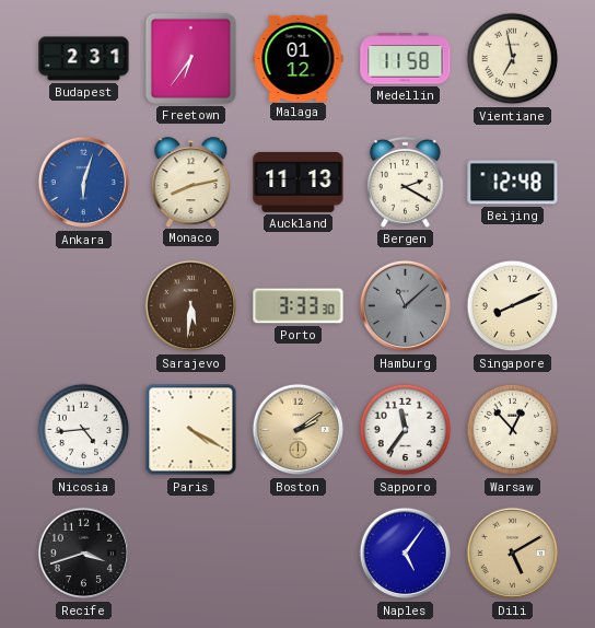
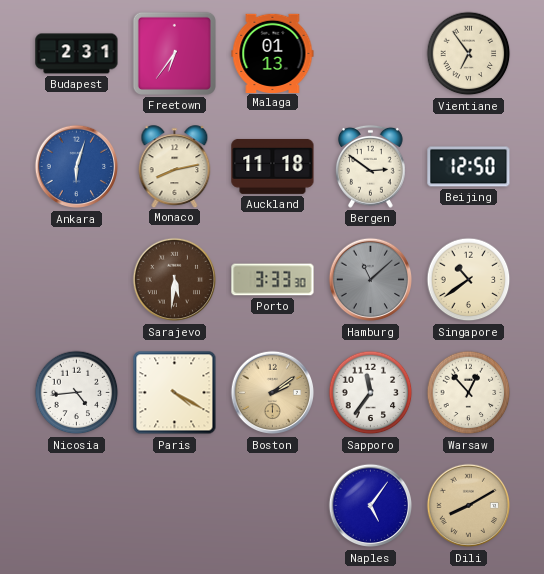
Malaga: 01:12 -> 01:13
Medellin: 11:58 -> none
Vientiane: 6:58 -> 6:54
Auckland: 11:13 -> 11:18
Bergen: 2:20 -> 2:51
Beijing: 12:48 -> 12:50
Singapore: 8:11 -> 10:39
Recife: 3:42 -> none
Dili: 5:10 -> 8:10
